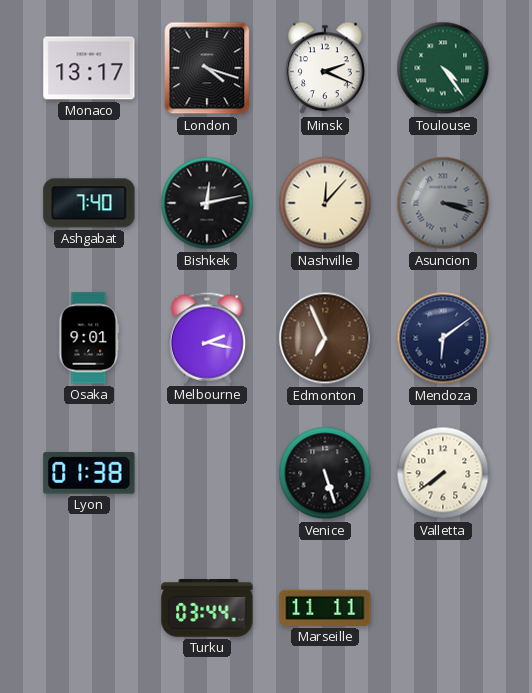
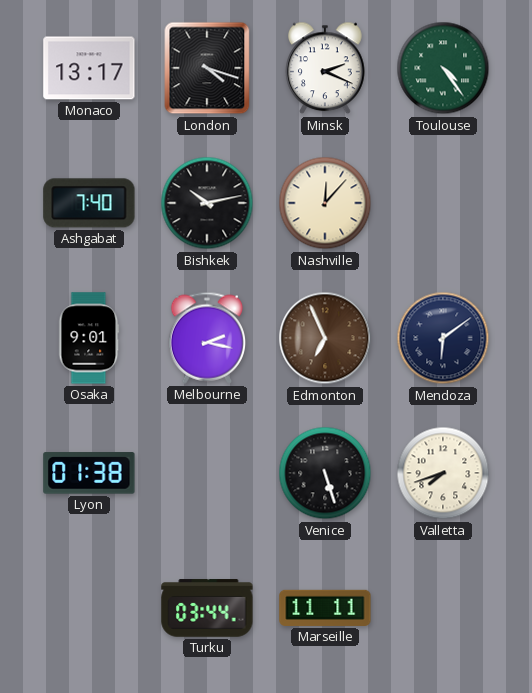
Bishkek: 12:13 -> 10:13
Asuncion: 3:18 -> none
Valletta: 7:39 -> 7:42
